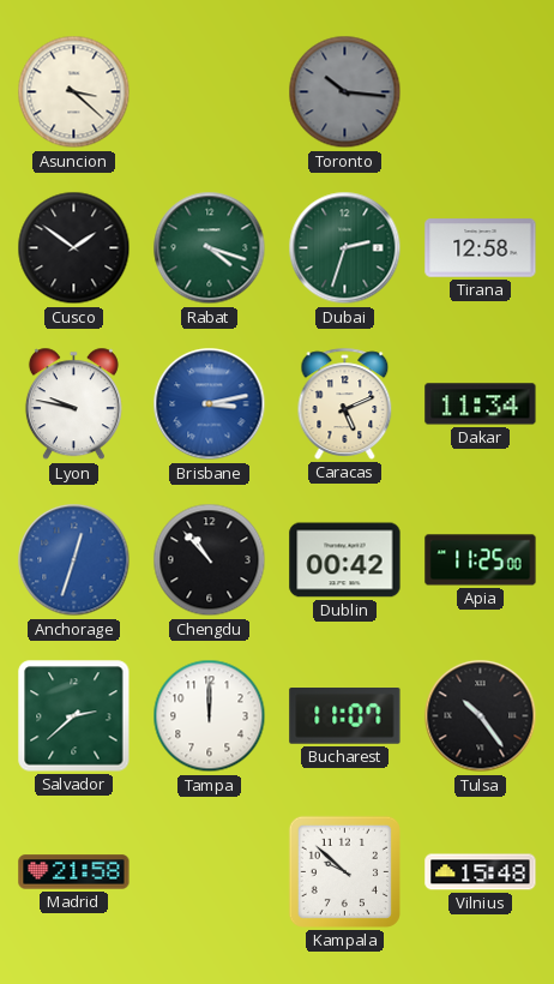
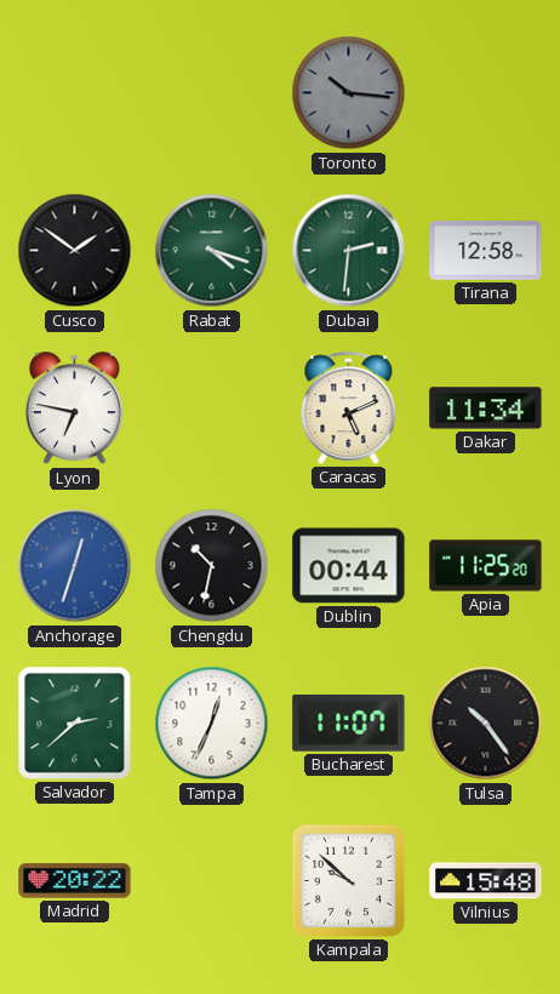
Asuncion: 3:22 -> none
Dubai: 2:33 -> 2:31
Lyon: 9:47 -> 6:47
Brisbane: 3:13 -> none
Chengdu: 10:53 -> 10:32
Dublin: 00:42 -> 00:44
Apia: 11:25:00 -> 11:25:20
Tampa: 12:00 -> 12:34
Madrid: 21:58 -> 20:22
